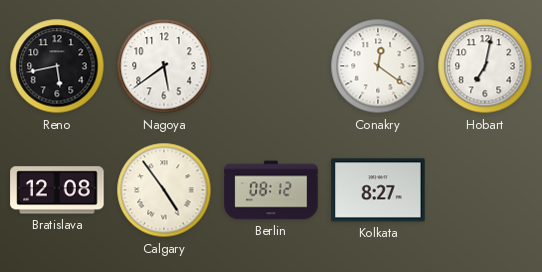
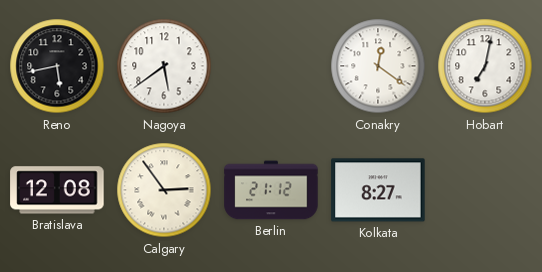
Calgary: 4:54 -> 2:54
Berlin: 08:12 -> 21:12
